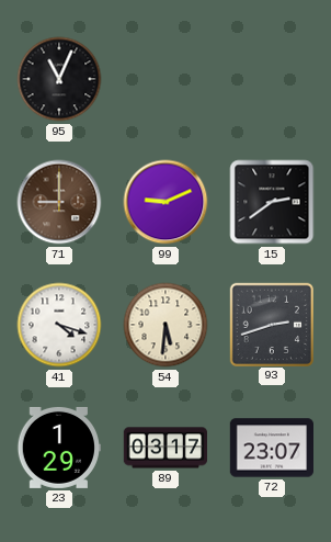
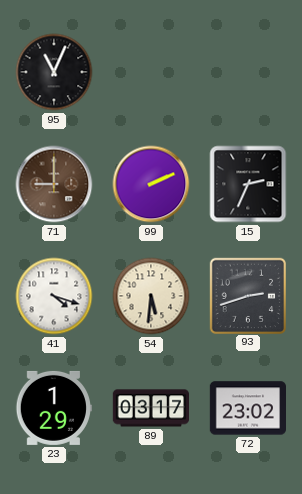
99: 9:11 -> 2:11
15: 2:39 -> 2:34
72: 23:07 -> 23:02
